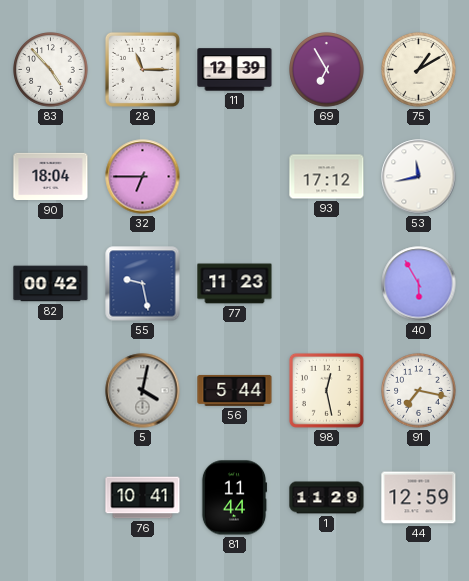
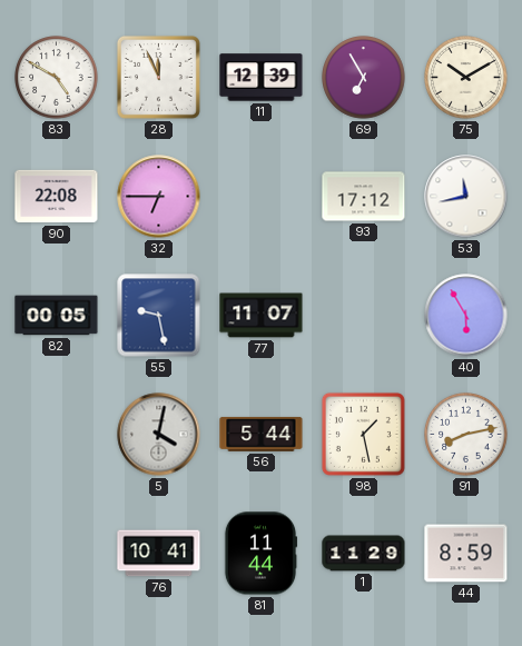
83: 4:53 -> 4:50
28: 11:15 -> 11:56
75: 1:10 -> 10:10
90: 18:04 -> 22:08
82: 00:42 -> 00:05
77: 11:23 -> 11:07
98: 12:28 -> 1:28
91: 7:17 -> 8:13
44: 12:59 -> 8:59
